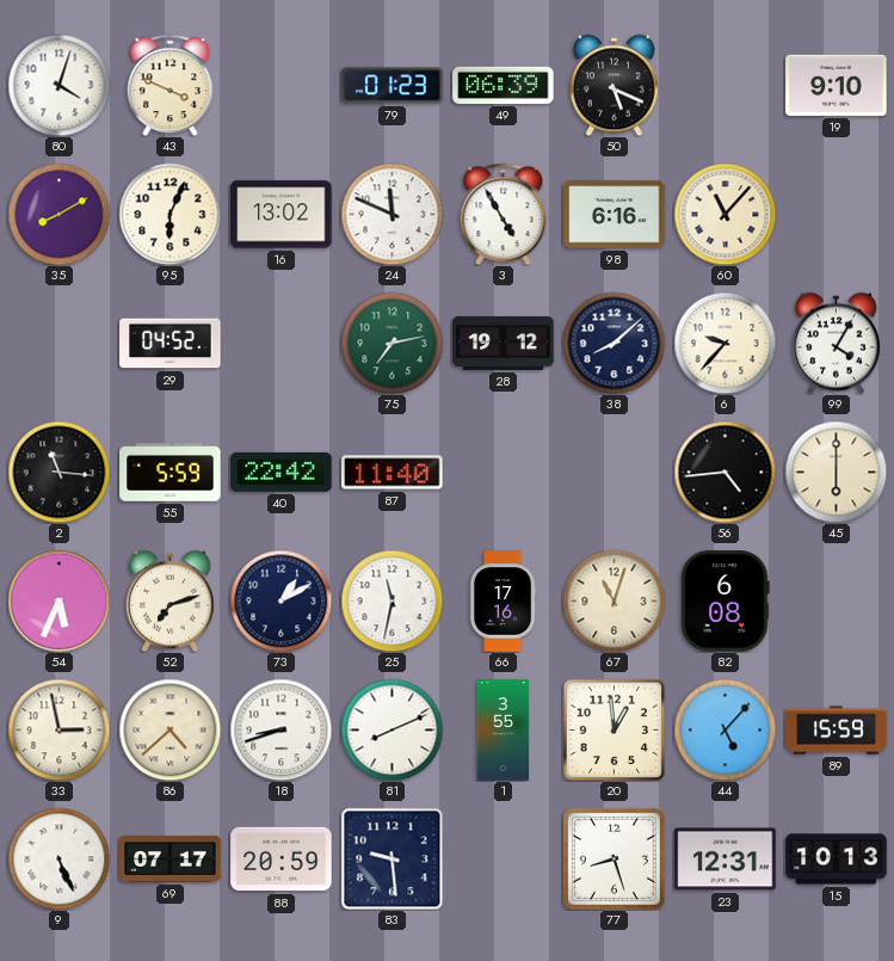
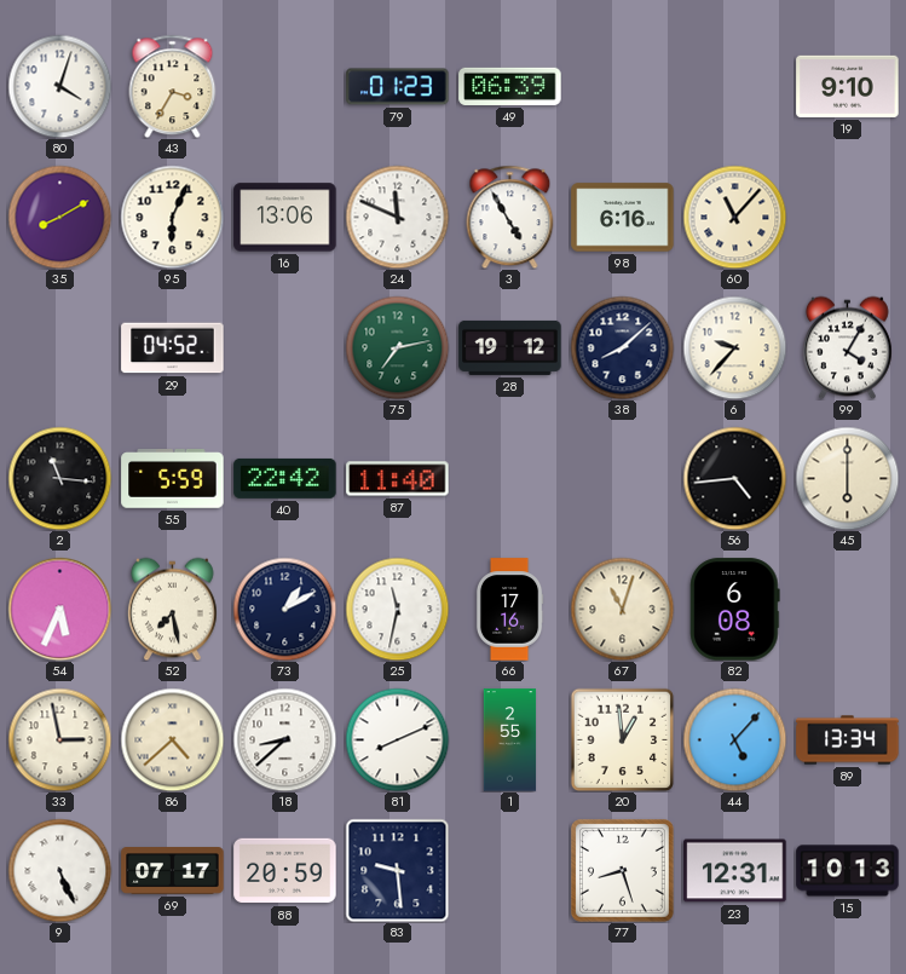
43: 3:49 -> 3:35
50: 5:19 -> none
16: 13:02 -> 13:06
52: 7:12 -> 7:28
18: 8:42 -> 8:38
1: 3:55 -> 2:55
89: 15:59 -> 13:34
